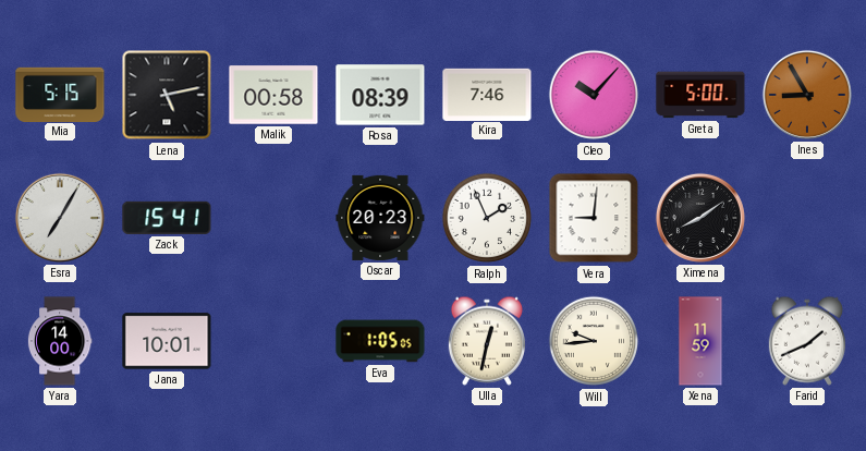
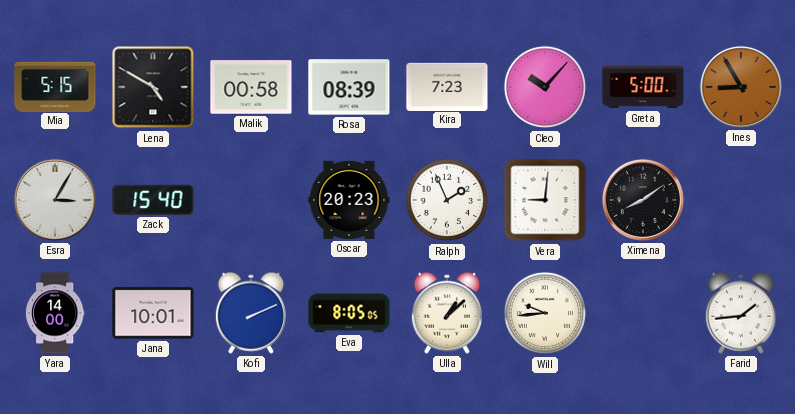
Lena: 5:13 -> 4:50
Kira: 7:46 -> 7:23
Esra: 7:05 -> 3:05
Zack: 15:41 -> 15:40
Kofi: none -> 2:11
Eva: 1:05 -> 8:05
Ulla: 12:32 -> 1:08
Xena: 11:59 -> none
Farid: 1:41 -> 1:44
